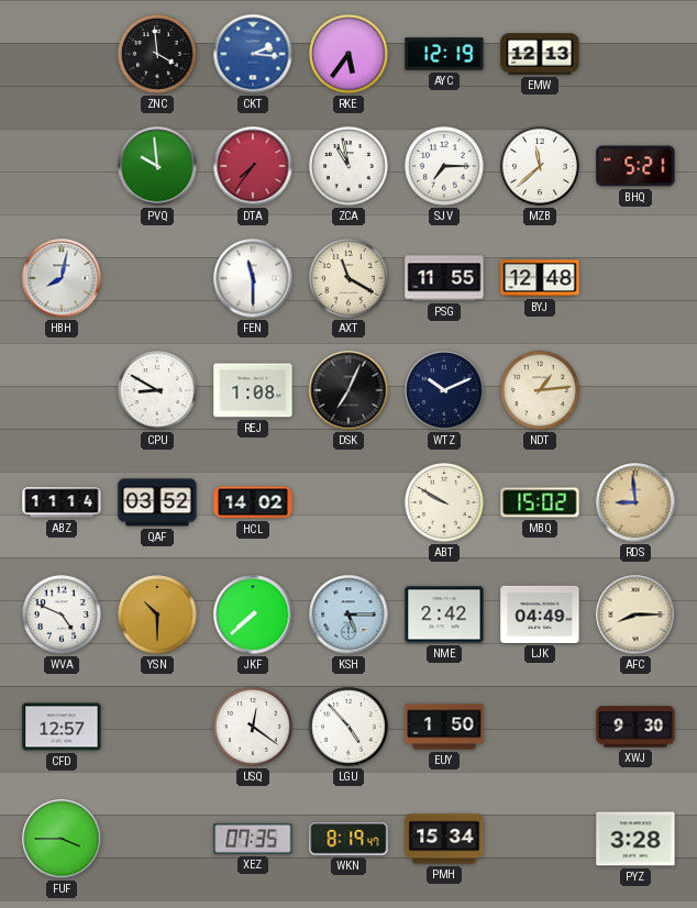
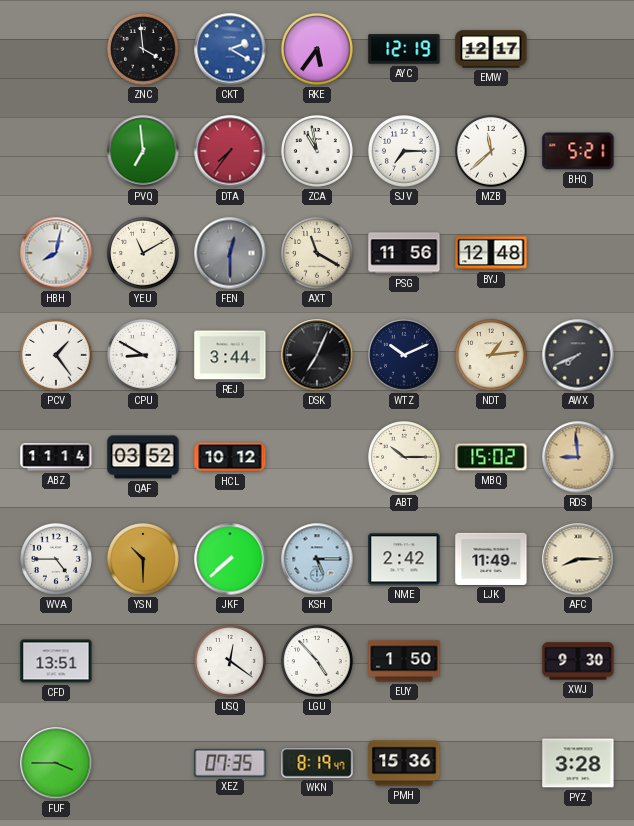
CKT: 2:16 -> 2:20
EMW: 12:13 -> 12:17
PVQ: 9:59 -> 6:59
YEU: none -> 11:10
FEN: 11:30 -> 12:30
FEN dial: white -> grey
PSG: 11:55 -> 11:56
PCV: none -> 1:24
REJ: 1:08 -> 3:44
AWX: none -> 7:41
HCL: 14:02 -> 10:12
ABT: 9:50 -> 10:15
WVA: 4:49 -> 4:45
LJK: 04:49 -> 11:49
CFD: 12:57 -> 13:51
PMH: 15:34 -> 15:36
